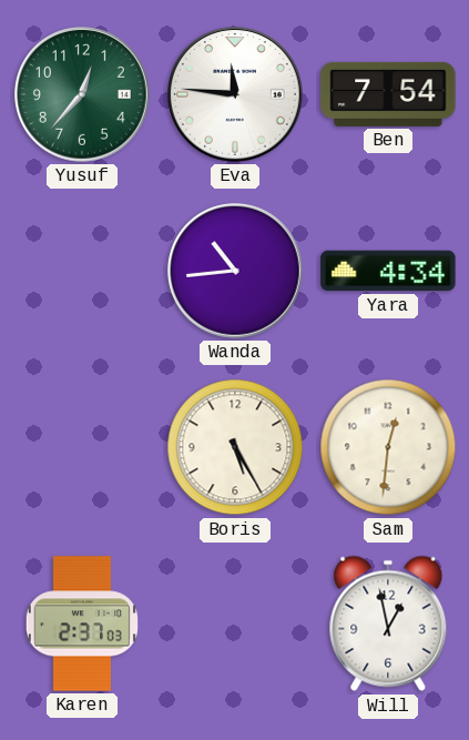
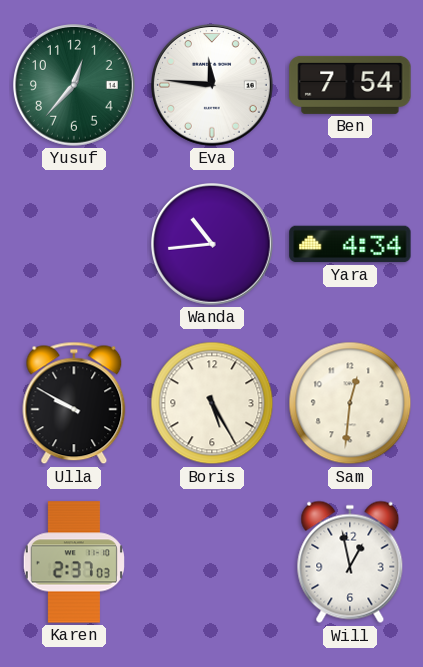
Ulla: none -> 9:50
